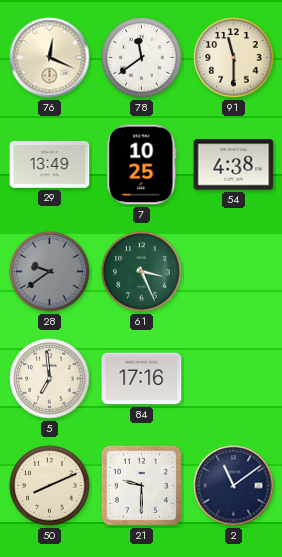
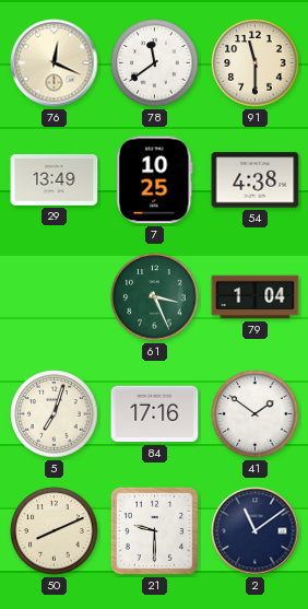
28: 9:39 -> none
79: none -> 1:04
5: 6:59 -> 7:03
41: none -> 1:51
